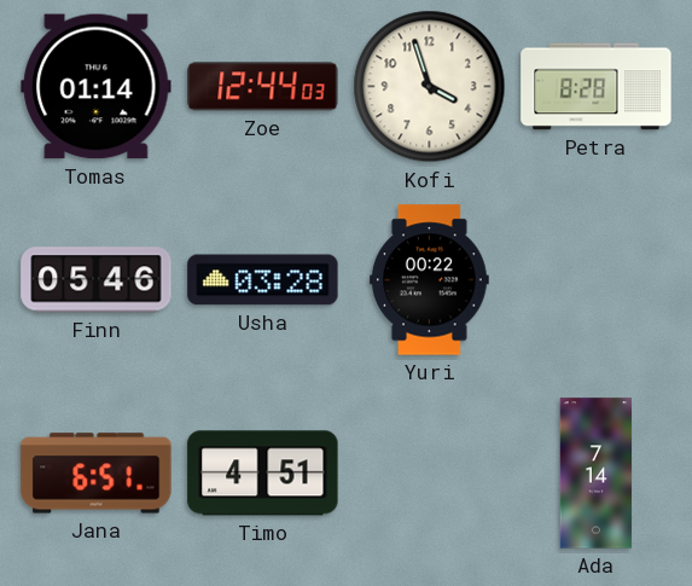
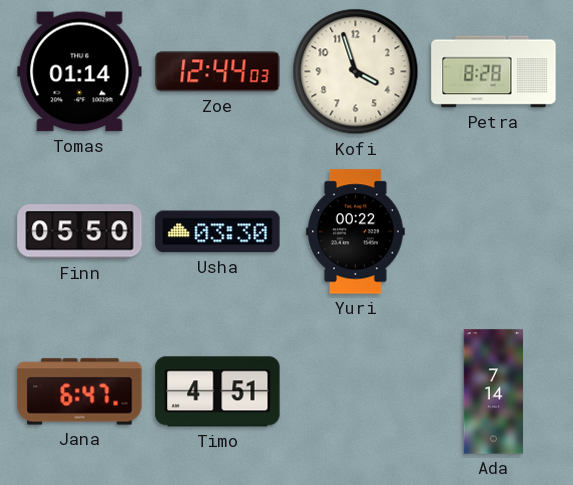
Finn: 05:46 -> 05:50
Usha: 03:28 -> 03:30
Jana: 6:51 -> 6:47
